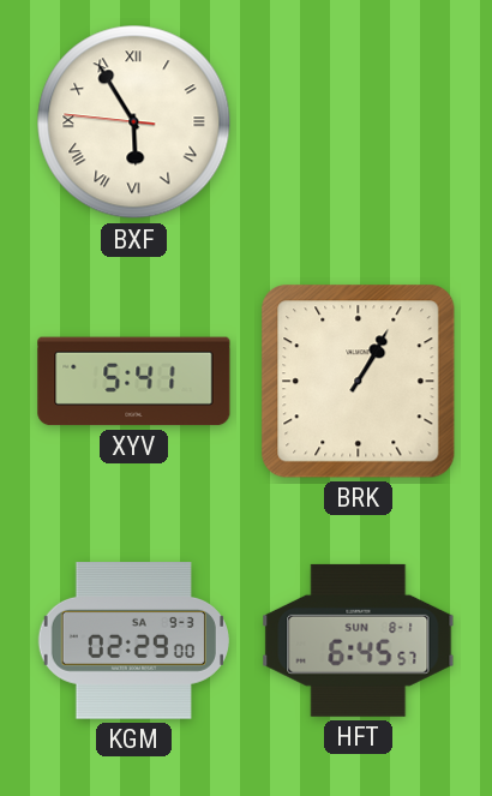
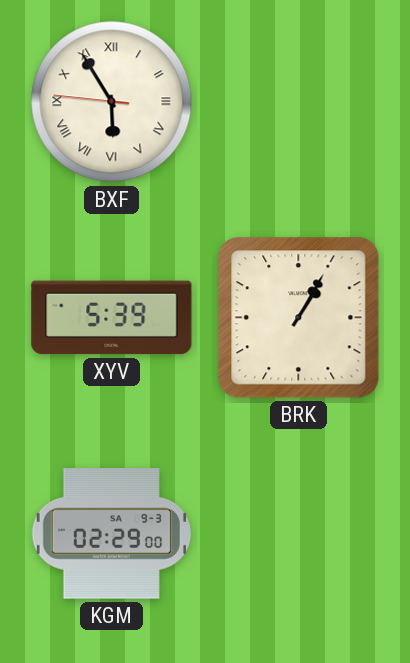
XYV: 5:41 -> 5:39
HFT: 6:45 -> none
